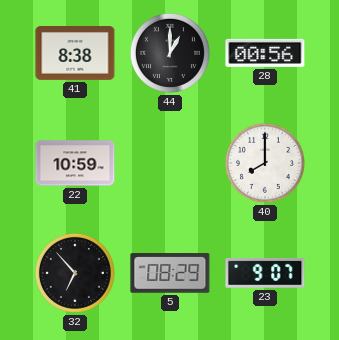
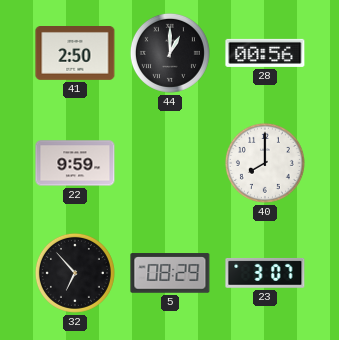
41: 8:38 -> 2:50
22: 10:59 -> 9:59
23: 9:07 -> 3:07
